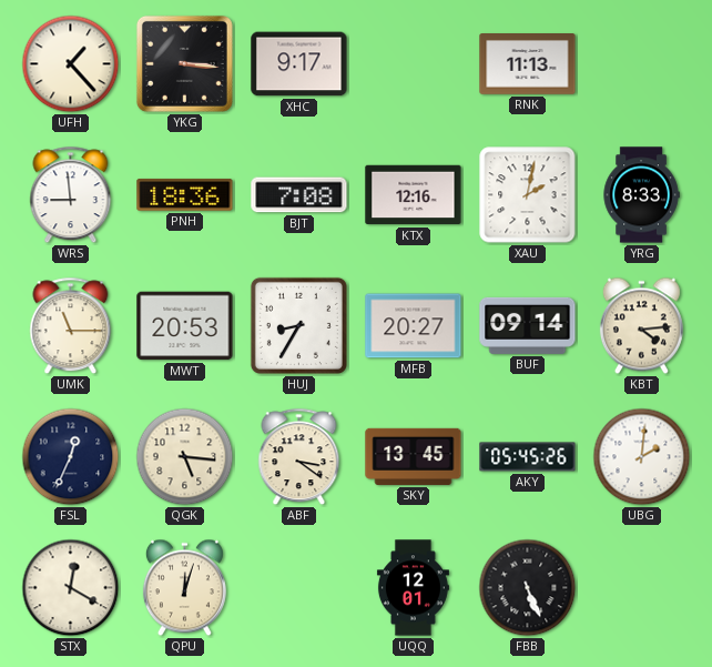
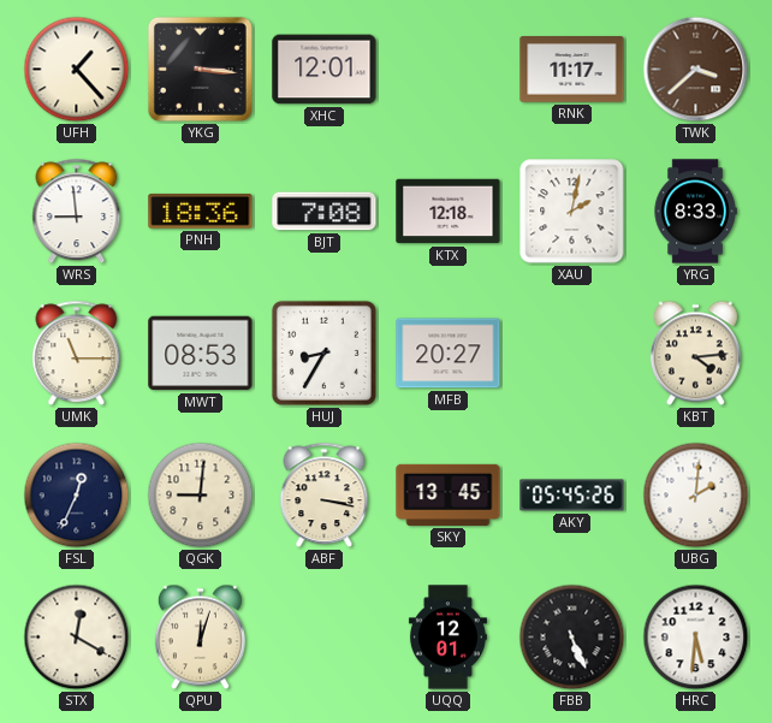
XHC: 9:17 -> 12:01
RNK: 11:13 -> 11:17
TWK: none -> 3:38
KTX: 12:16 -> 12:18
MWT: 20:53 -> 08:53
BUF: 09:14 -> none
QGK: 5:16 -> 9:01
ABF: 3:21 -> 3:17
HRC: none -> 5:31
